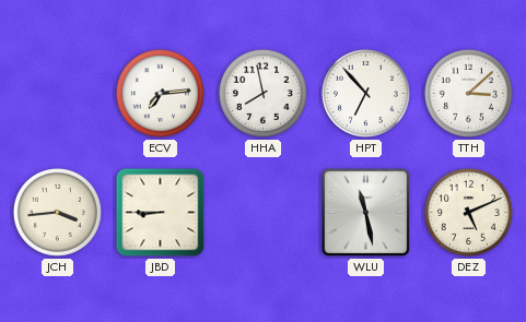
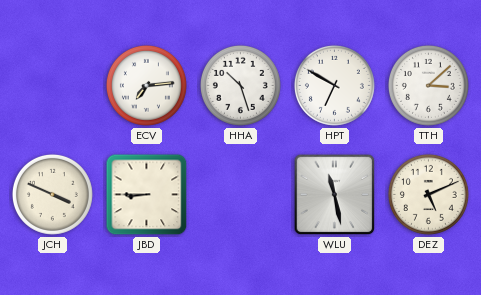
HHA: 7:58 -> 10:27
HPT: 6:53 -> 6:50
JCH: 3:44 -> 3:49
